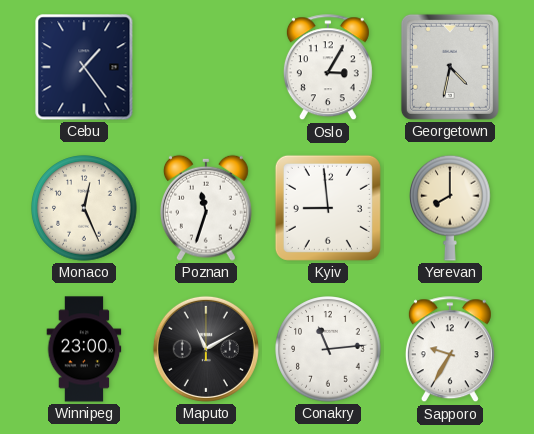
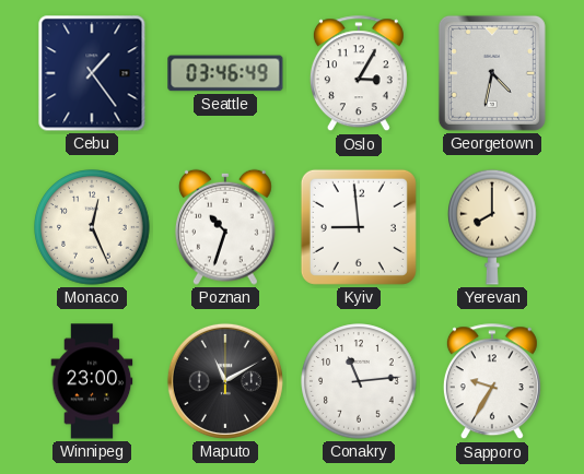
Seattle: none -> 03:46
Poznan: 11:33 -> 10:33
